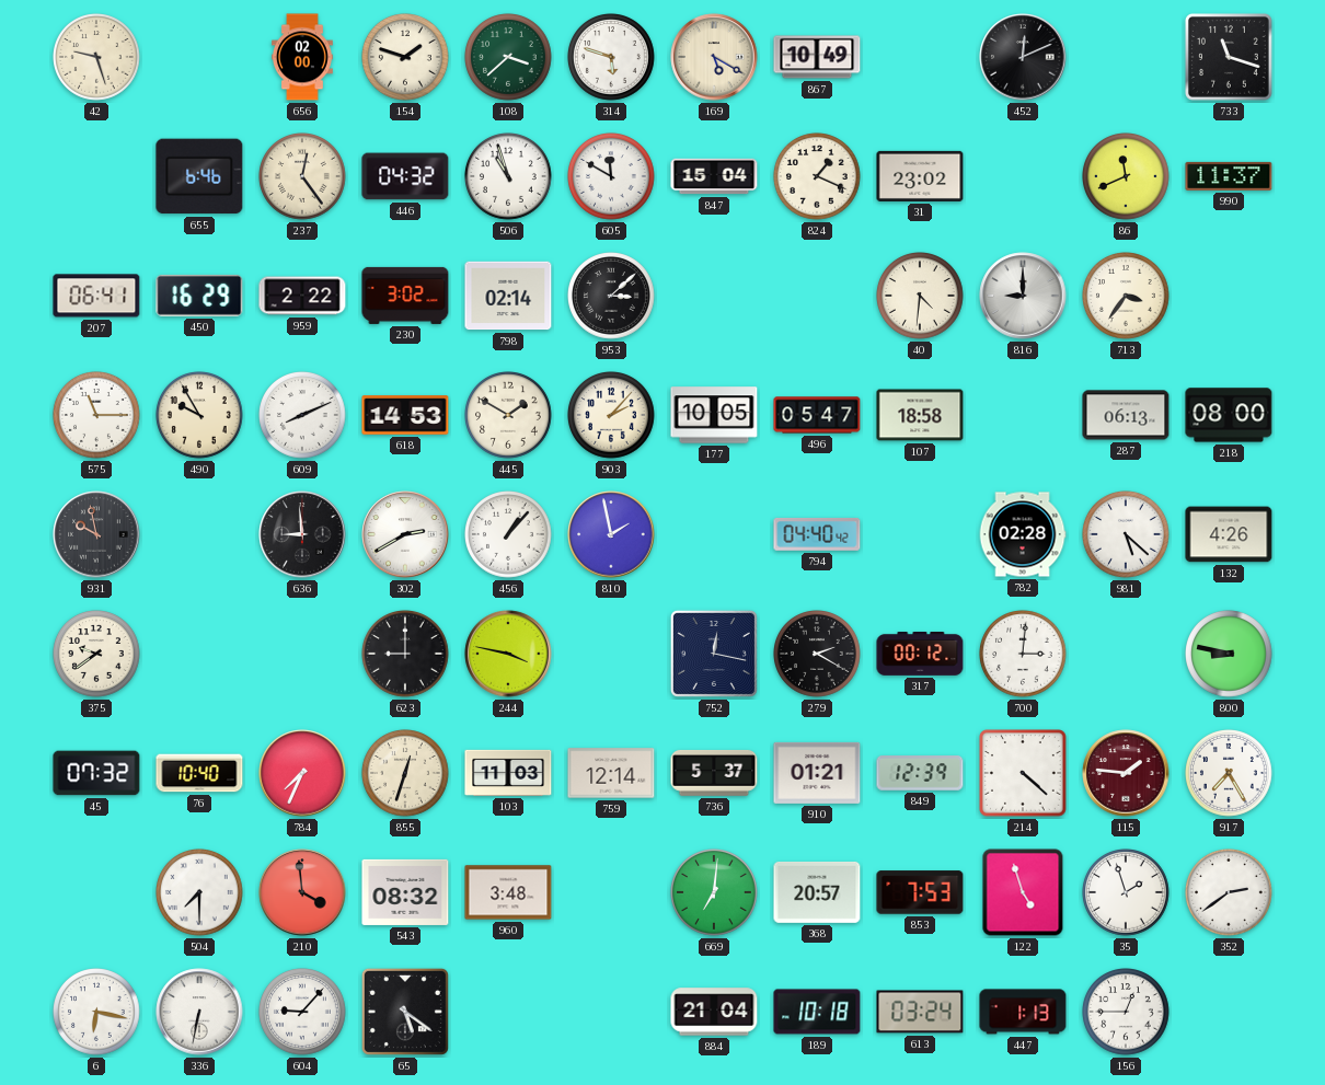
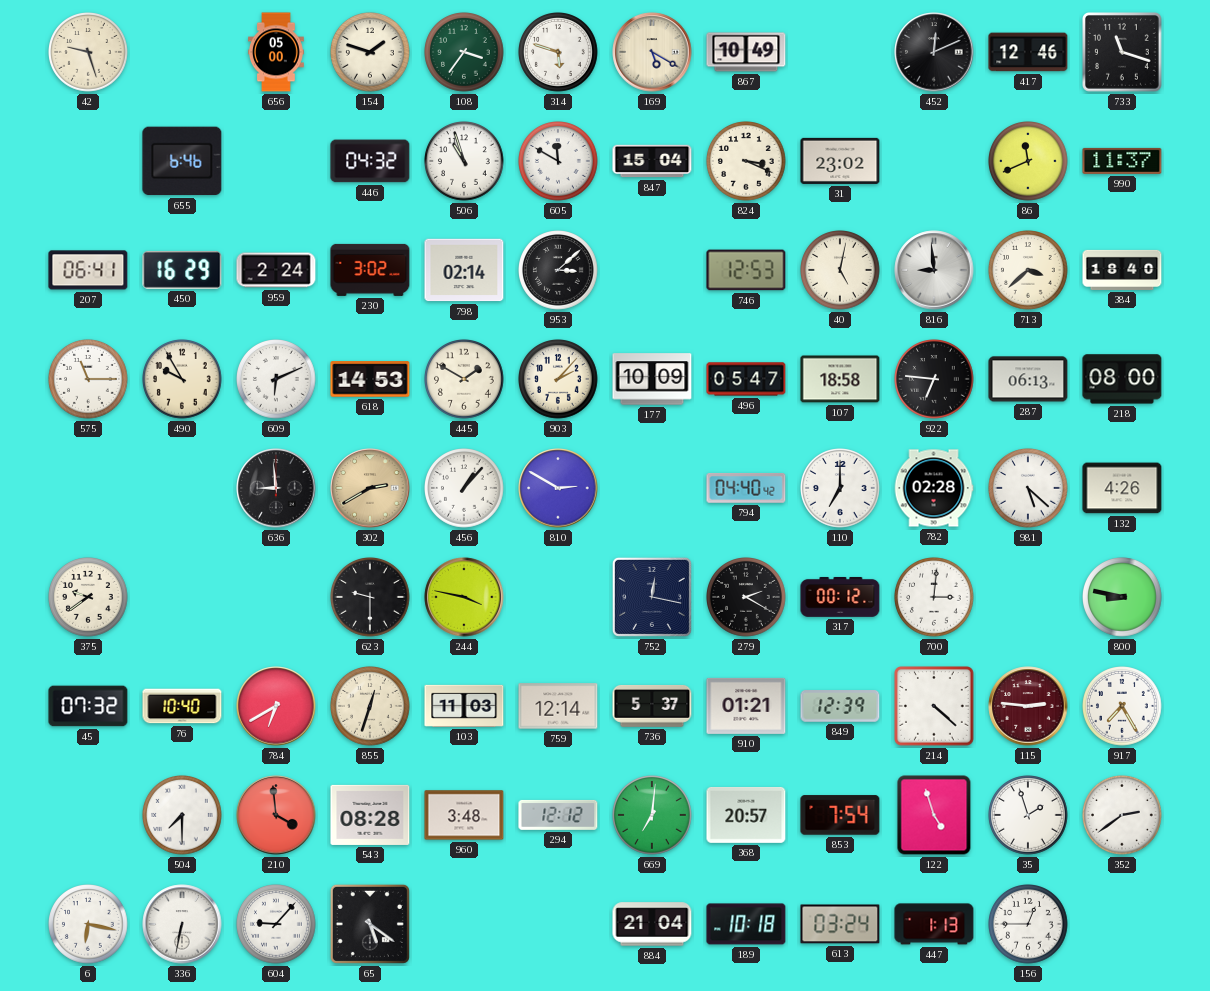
656: 02:00 -> 05:00
108: 3:38 -> 3:36
417: none -> 12:46
237: 12:24 -> none
824: 1:19 -> 3:19
959: 2:22 -> 2:24
746: none -> 12:53
40: 4:31 -> 5:02
816: 9:00 -> 8:59
713: 3:36 -> 3:38
384: none -> 18:40
609: 8:11 -> 6:11
177: 10:05 -> 10:09
922: none -> 6:46
931: 9:58 -> none
302 dial: white -> champagne
810: 1:58 -> 2:50
110: none -> 7:00
623: 9:00 -> 9:30
784: 7:34 -> 6:40
115: 1:46 -> 2:46
543: 08:32 -> 08:28
294: none -> 12:12
853: 7:53 -> 7:54
